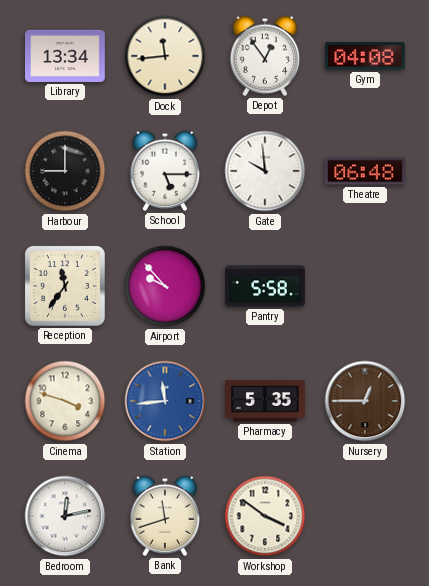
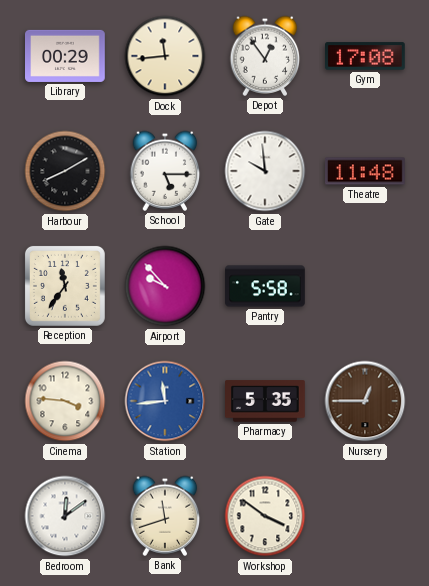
Library: 13:34 -> 00:29
Gym: 04:08 -> 17:08
Harbour: 9:00 -> 8:10
Theatre: 06:48 -> 11:48
Cinema: 3:48 -> 3:46
Bedroom: 12:13 -> 12:09
